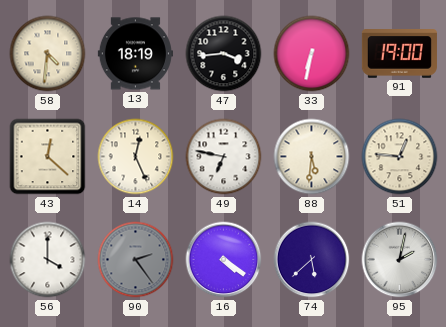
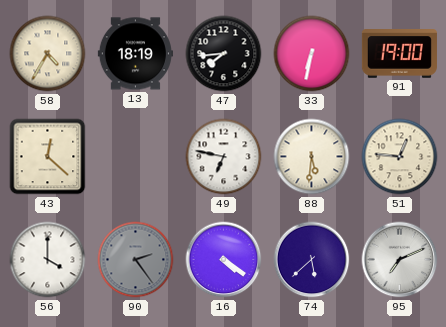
58: 4:31 -> 4:35
47: 3:44 -> 7:44
14: 12:26 -> none
95: 2:02 -> 7:11
